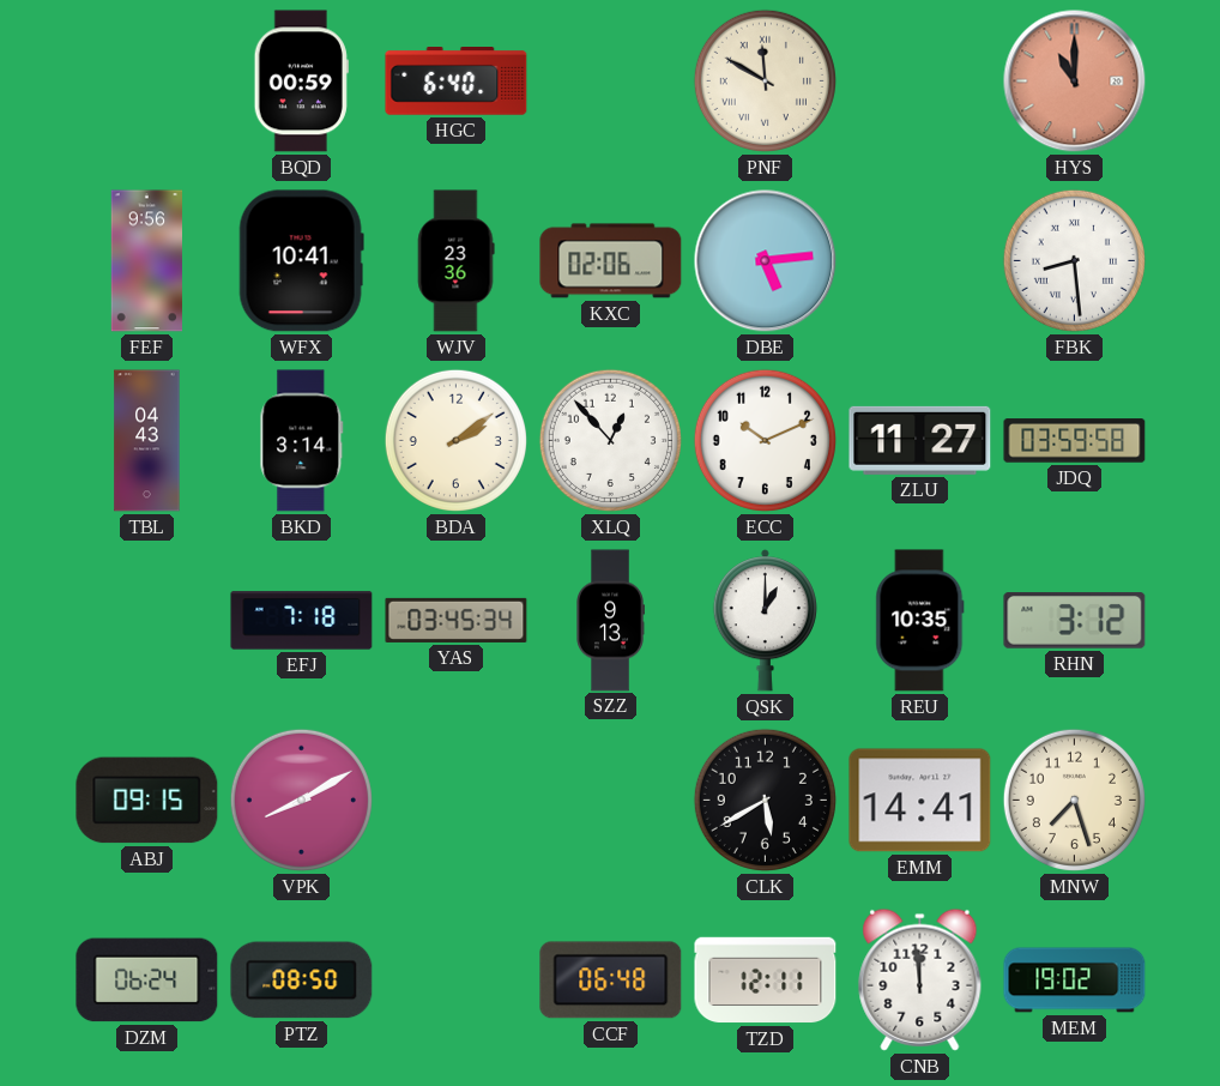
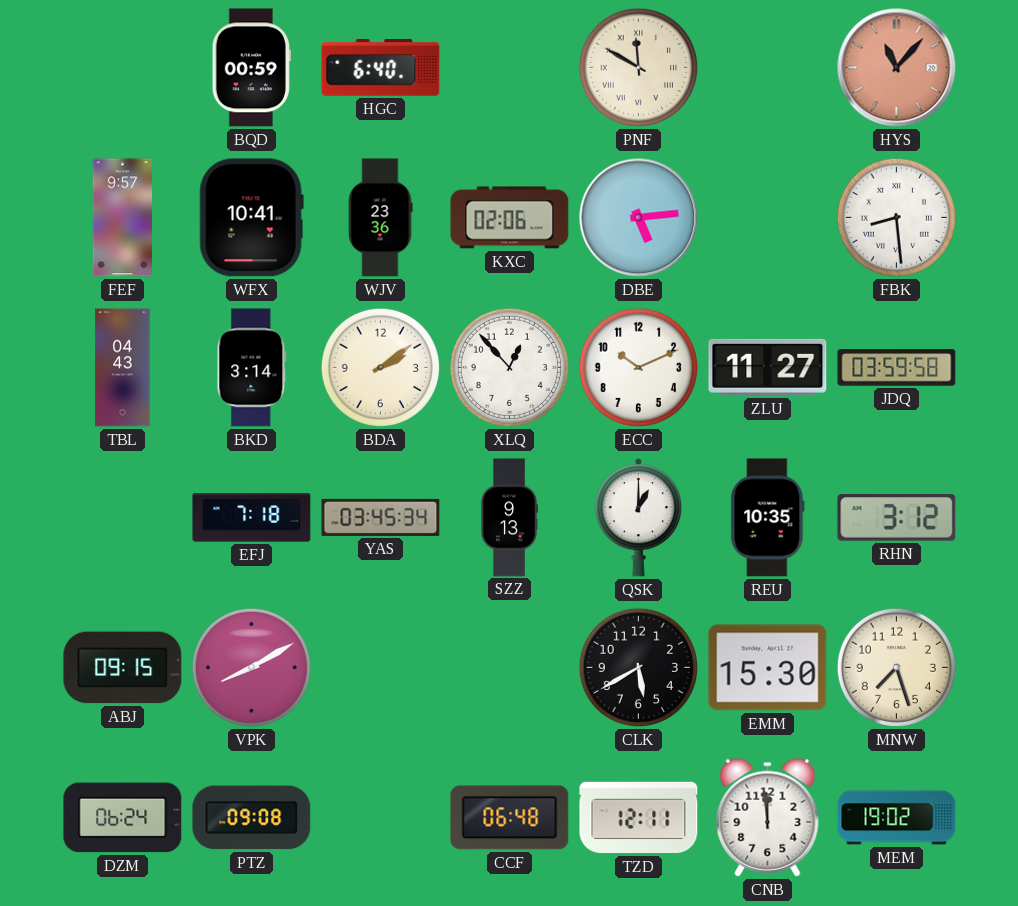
HYS: 11:00 -> 11:07
FEF: 9:56 -> 9:57
EMM: 14:41 -> 15:30
PTZ: 08:50 -> 09:08
